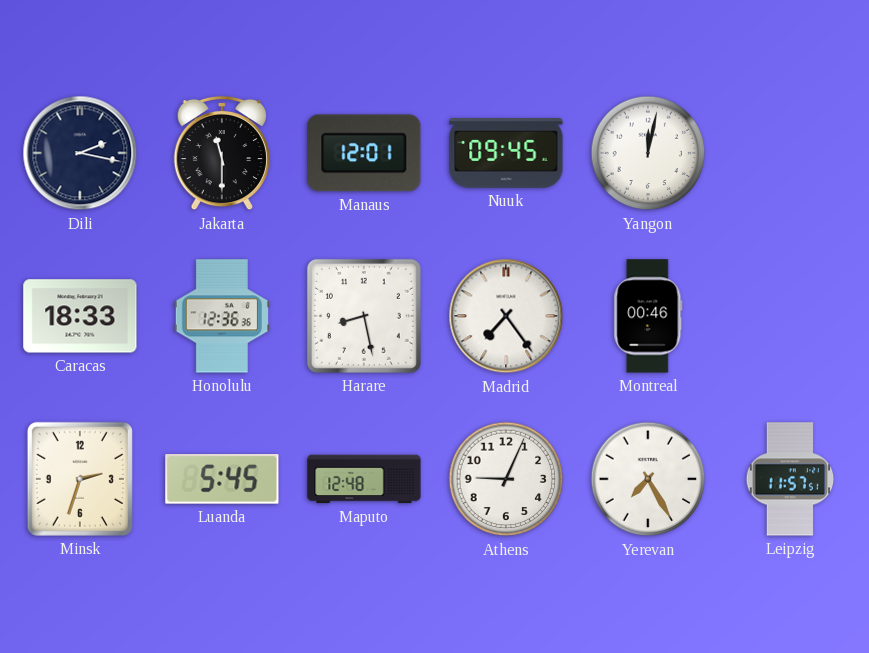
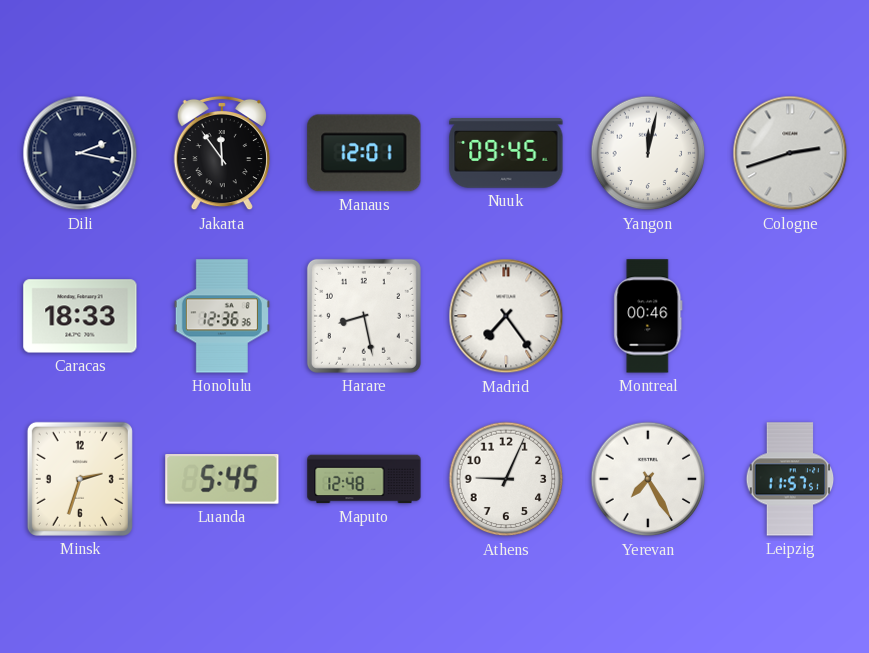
Jakarta: 11:30 -> 11:54
Cologne: none -> 2:42
